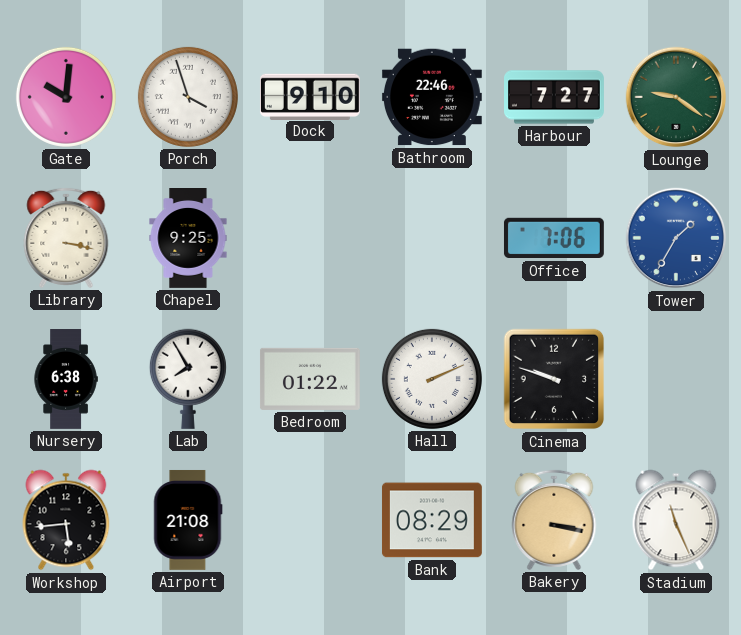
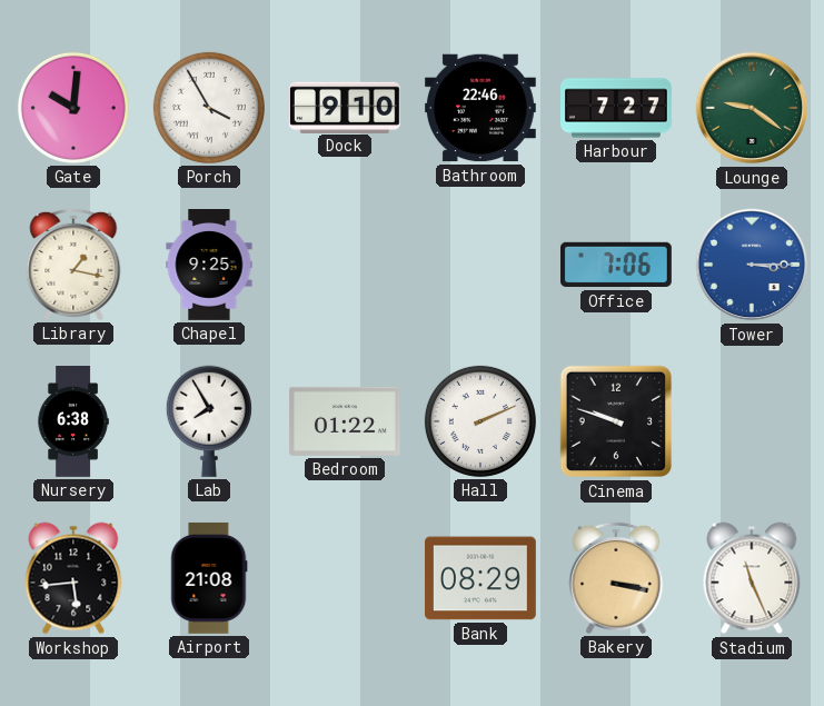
Porch: 3:57 -> 3:55
Library: 3:17 -> 1:17
Tower: 1:35 -> 3:15
